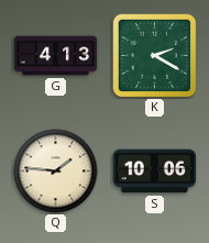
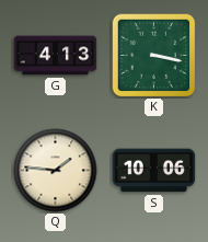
K: 2:20 -> 3:17
